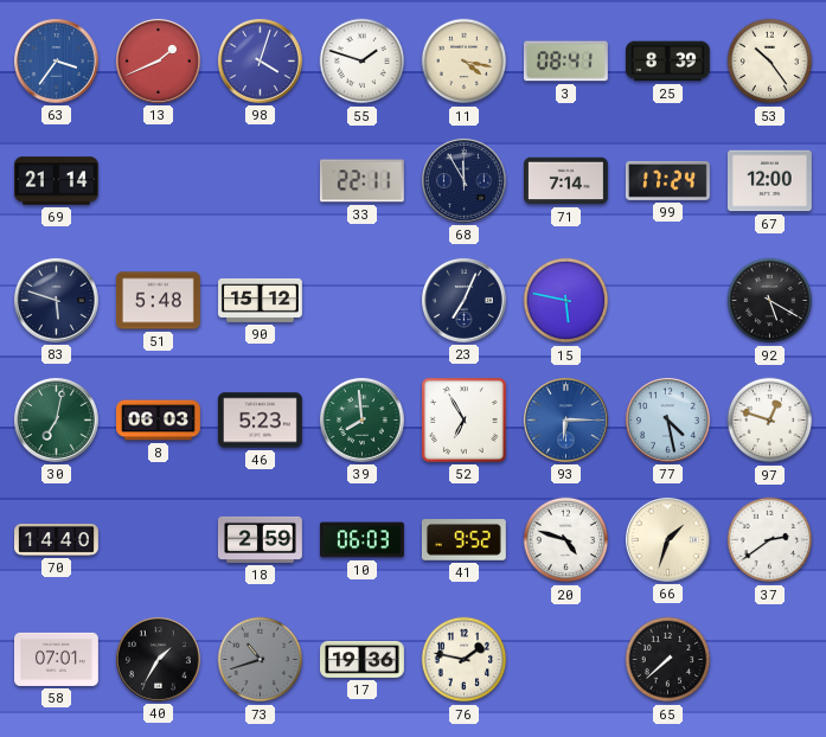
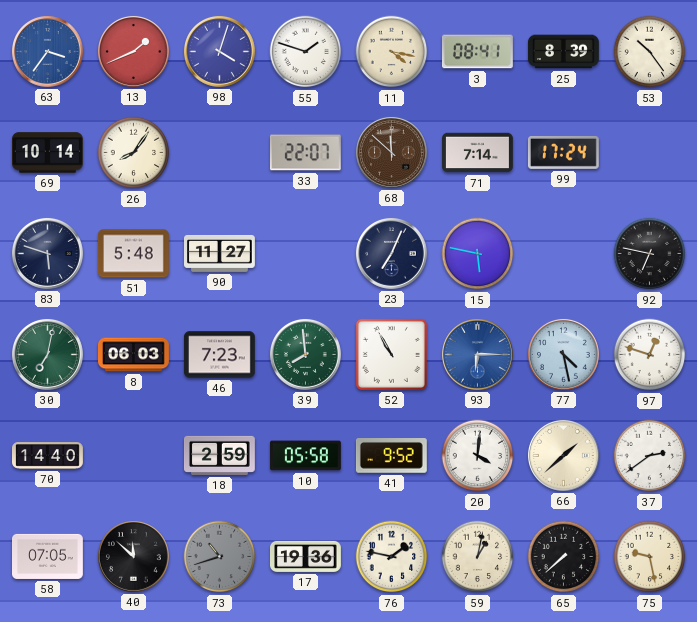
69: 21:14 -> 10:14
26: none -> 8:06
33: 22:11 -> 22:07
68: 11:55 -> 11:52
68 dial: navy -> brown
67: 12:00 -> none
90: 15:12 -> 11:27
92: 5:20 -> 6:47
46: 5:23 -> 7:23
52: 6:55 -> 10:55
10: 06:03 -> 05:58
20: 4:48 -> 4:01
66: 1:33 -> 1:38
58: 07:01 -> 07:05
40: 1:35 -> 11:52
59: none -> 1:02
75: none -> 9:28
